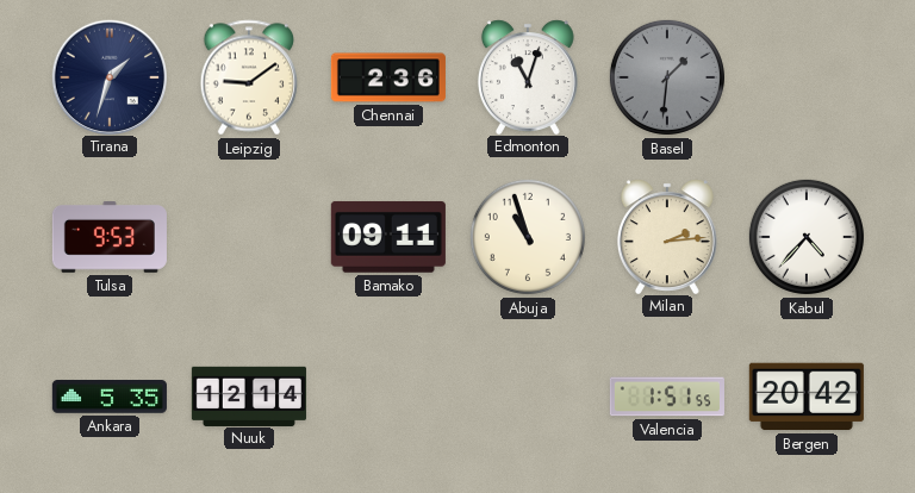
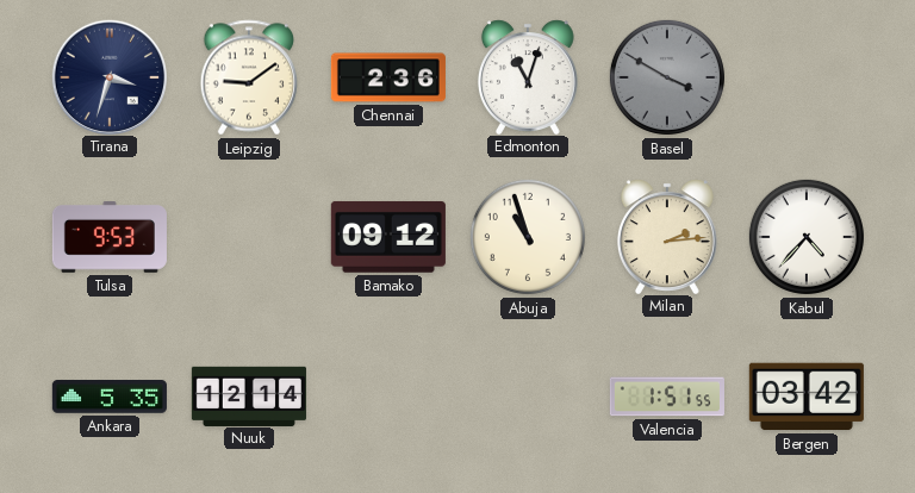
Tirana: 1:33 -> 3:33
Basel: 1:31 -> 3:50
Bamako: 09:11 -> 09:12
Bergen: 20:42 -> 03:42
